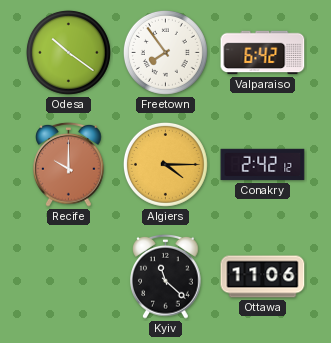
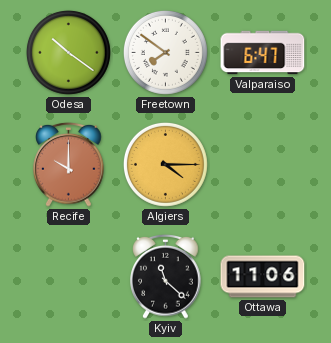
Freetown: 7:54 -> 7:51
Valparaiso: 6:42 -> 6:47
Conakry: 2:42 -> none
